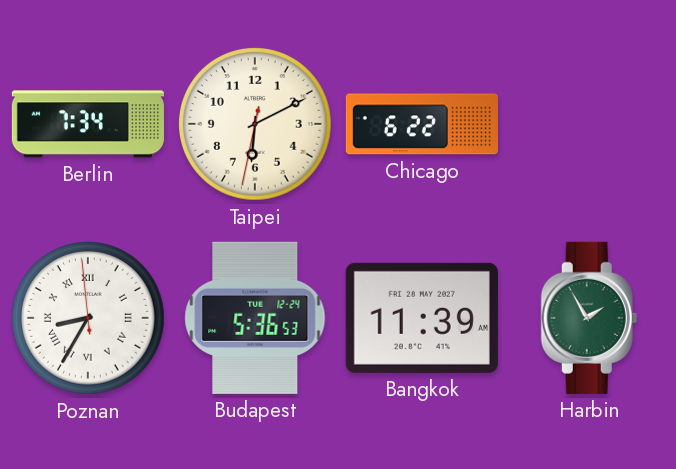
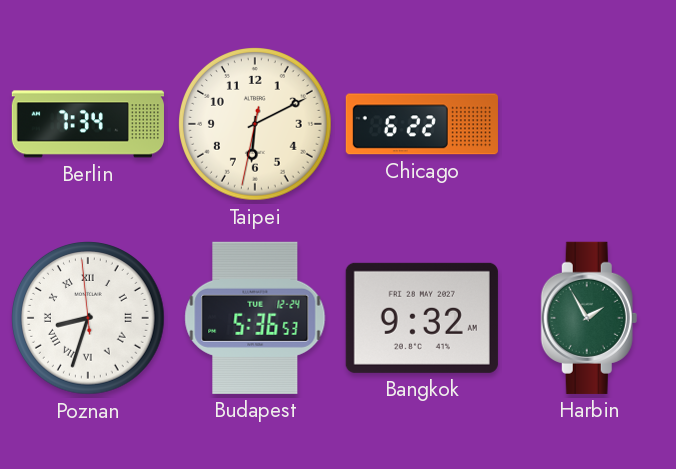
Poznan: 8:34 -> 8:32
Bangkok: 11:39 -> 9:32
